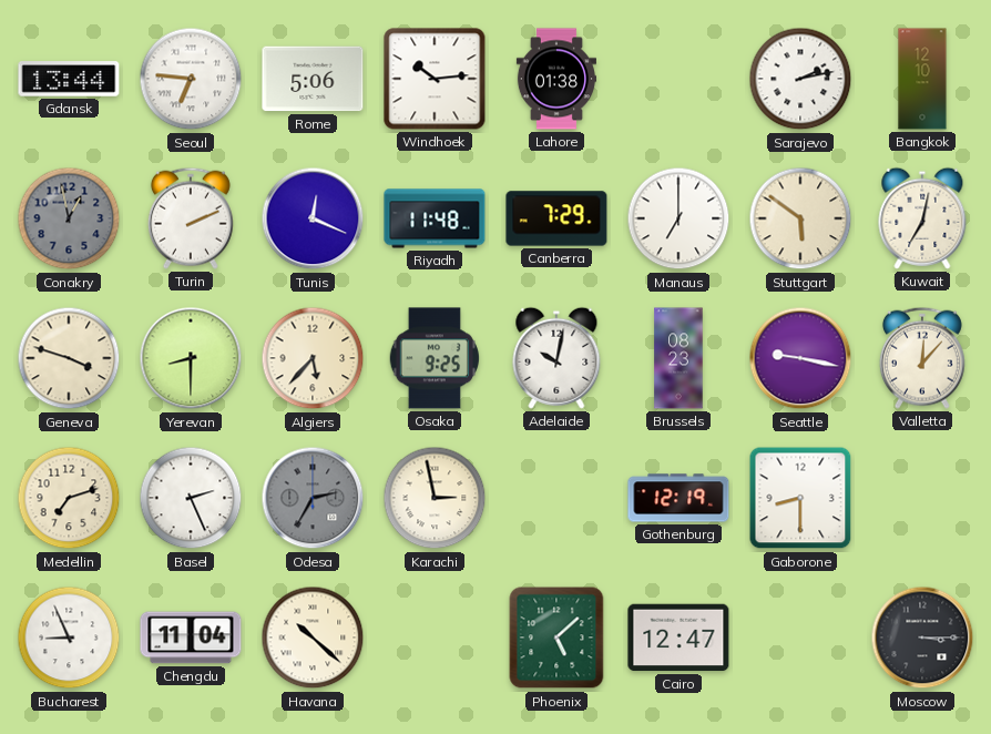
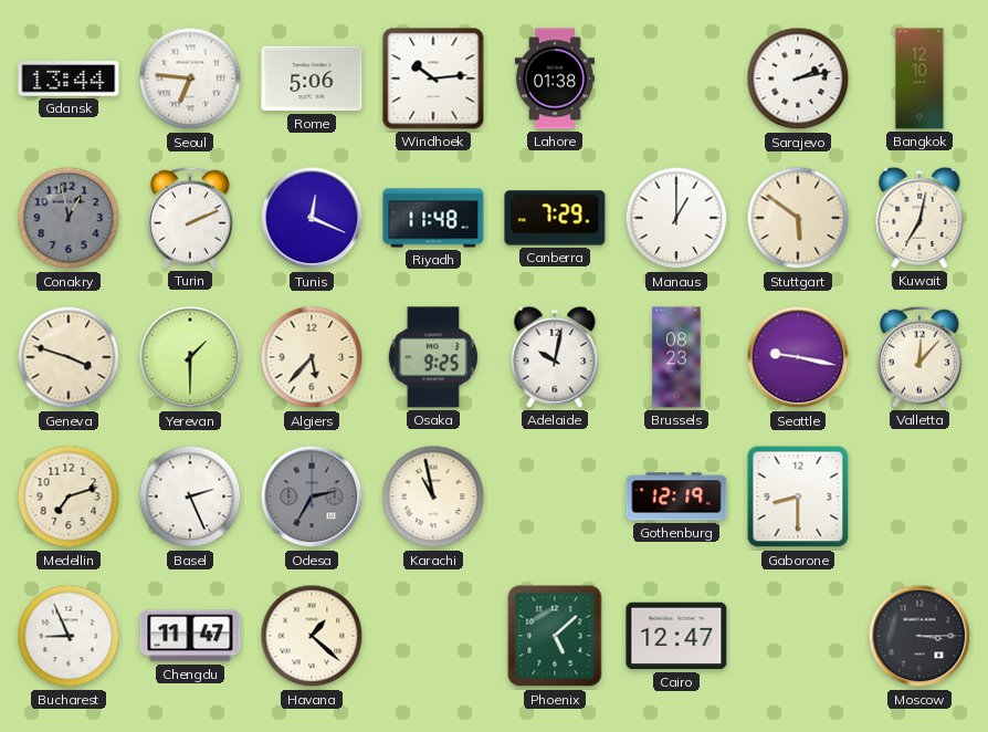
Manaus: 7:00 -> 1:00
Yerevan: 8:30 -> 1:30
Karachi: 2:58 -> 10:58
Chengdu: 11:04 -> 11:47
Havana: 10:22 -> 1:22
